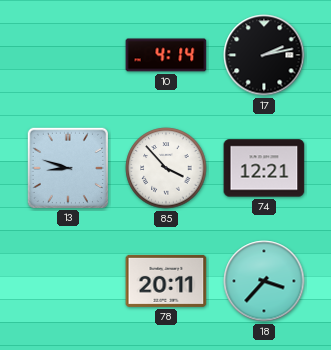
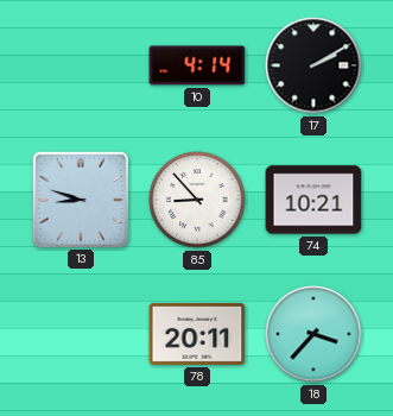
17: 2:13 -> 2:10
85: 3:53 -> 8:53
74: 12:21 -> 10:21
